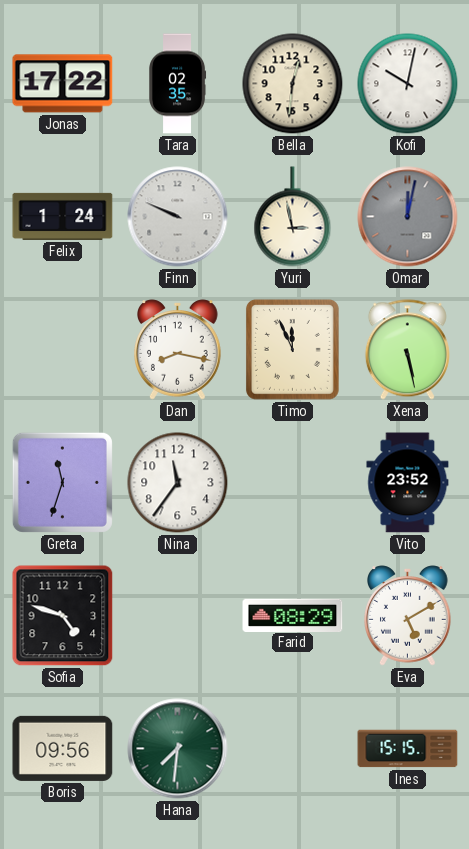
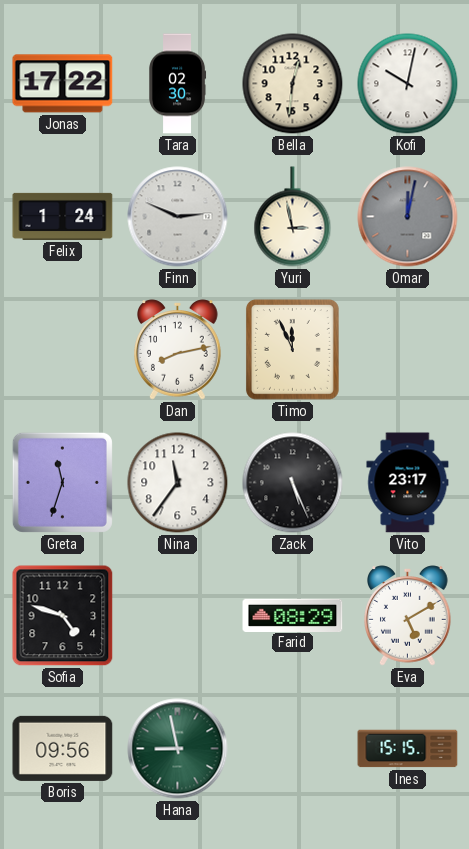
Tara: 02:35 -> 02:30
Finn: 9:49 -> 2:49
Dan: 8:17 -> 8:13
Xena: 5:28 -> none
Zack: none -> 5:26
Vito: 23:52 -> 23:17
Hana: 7:31 -> 8:58
